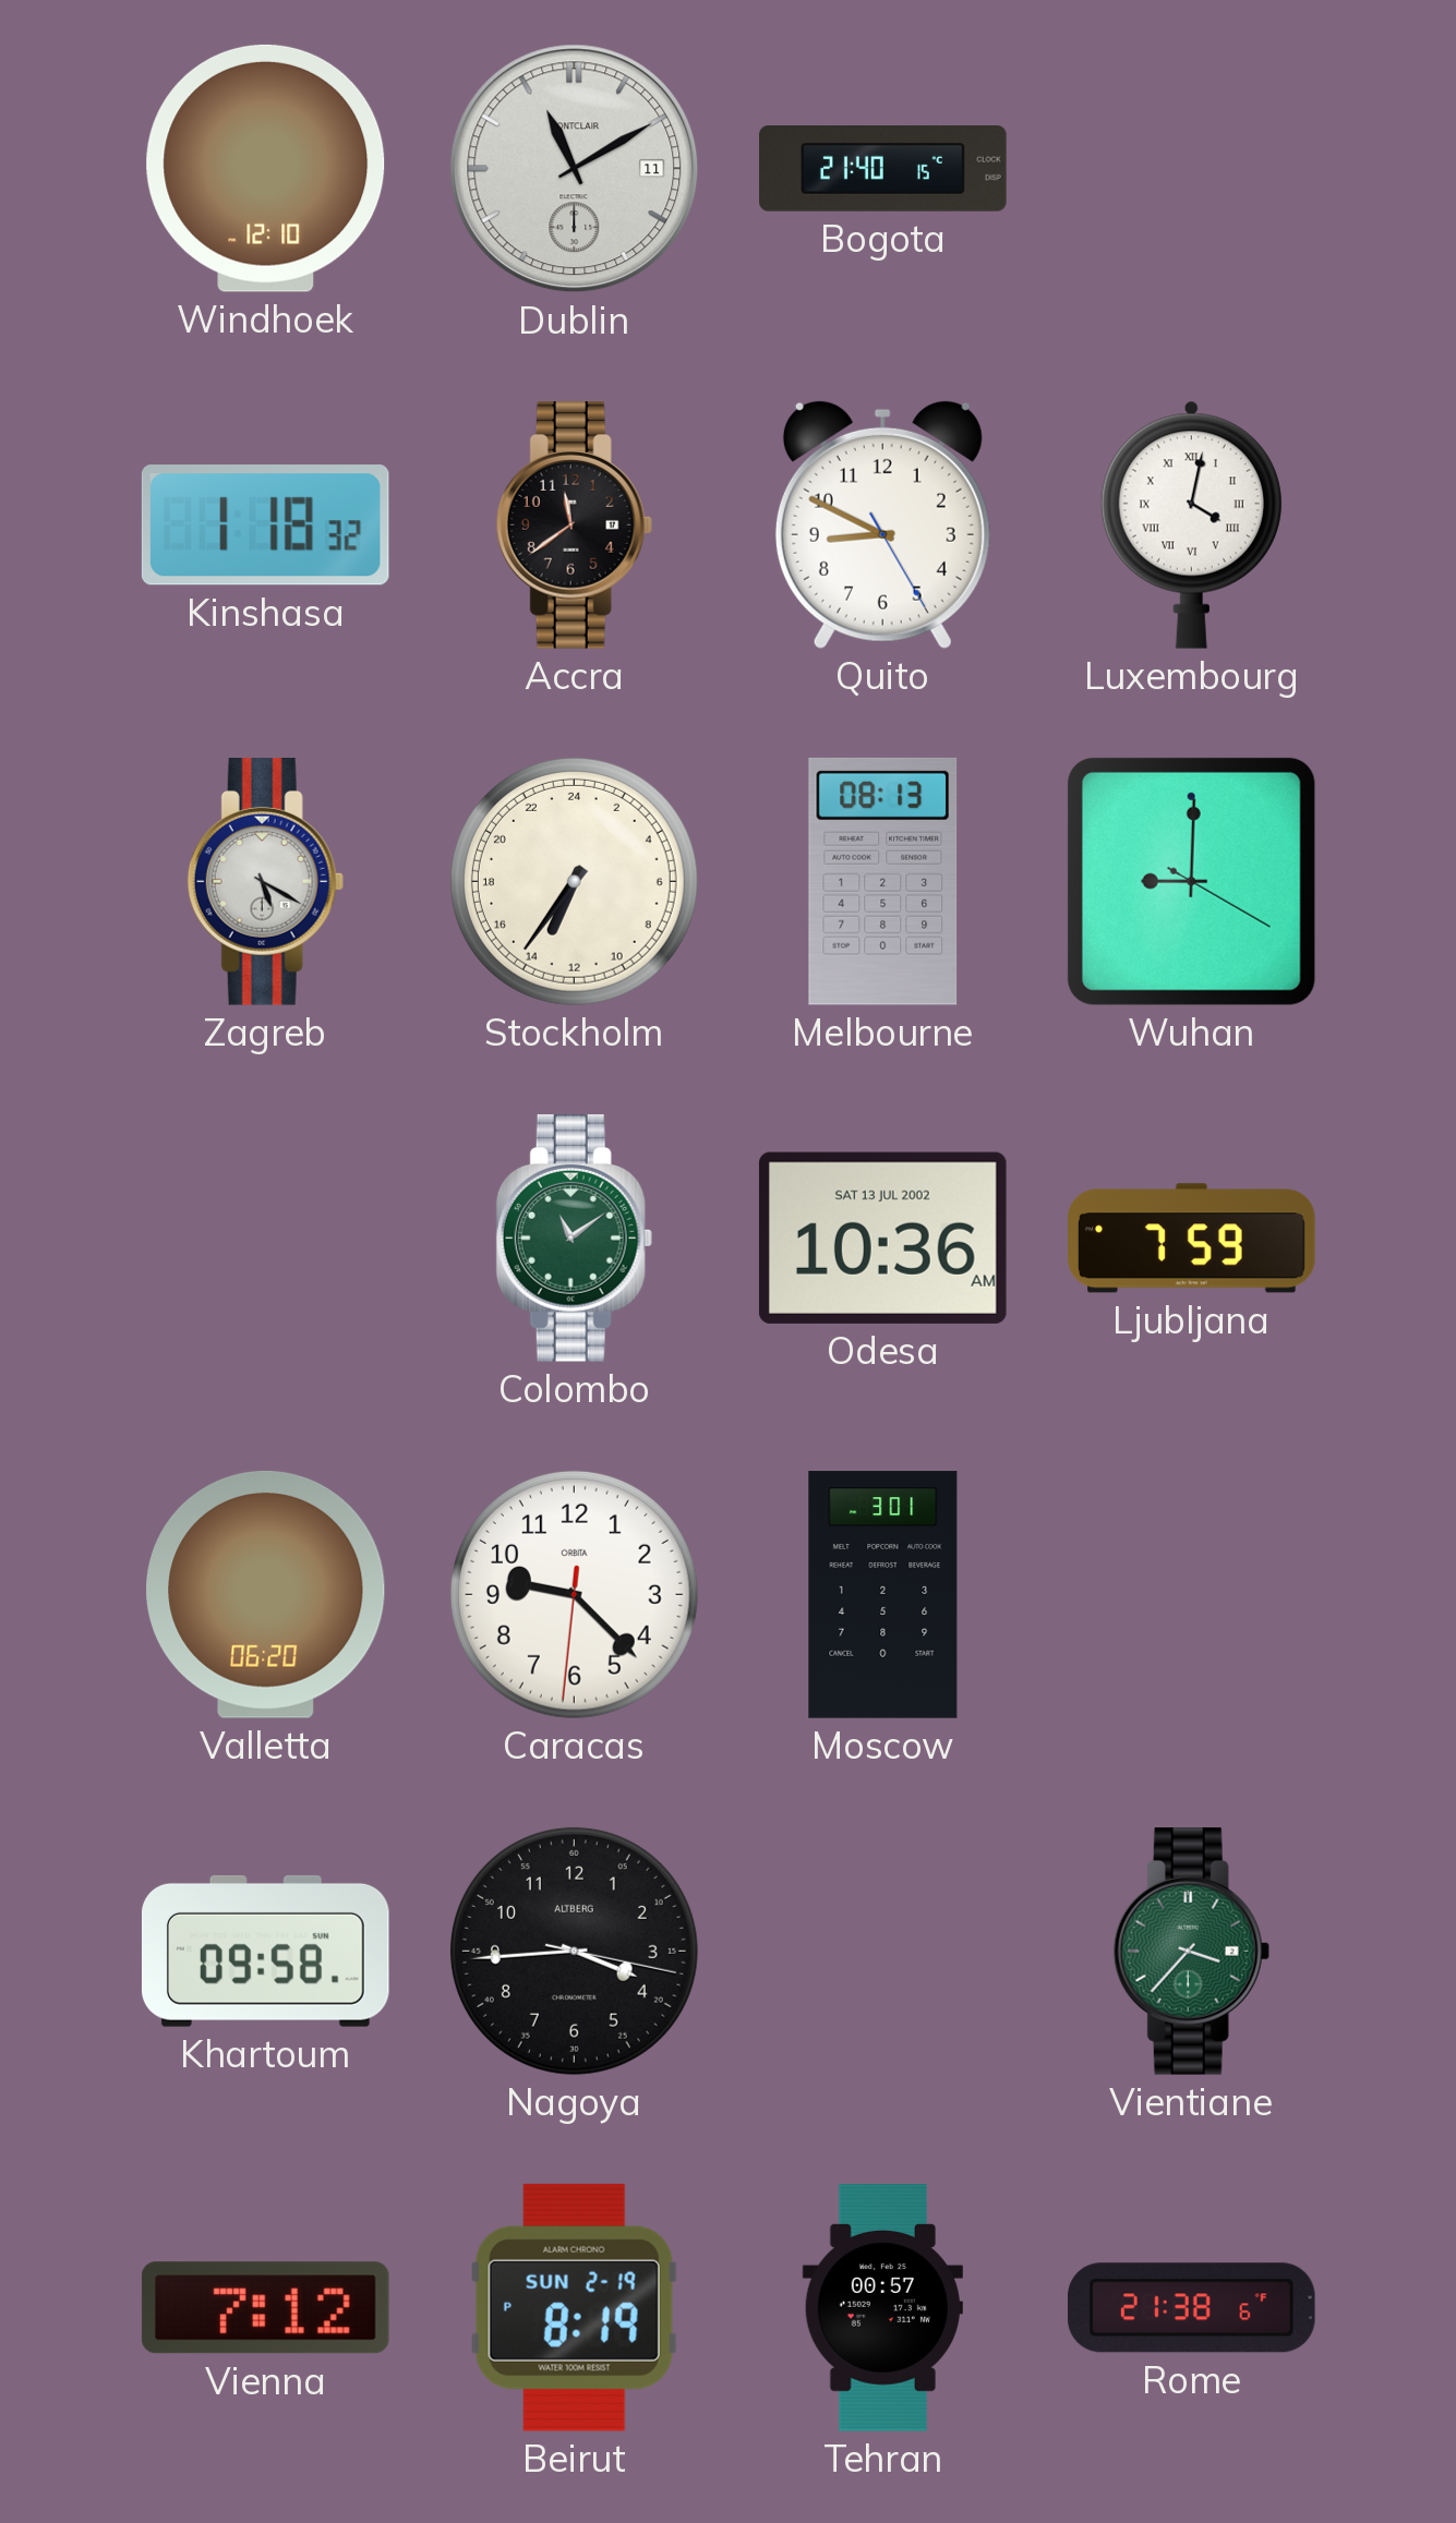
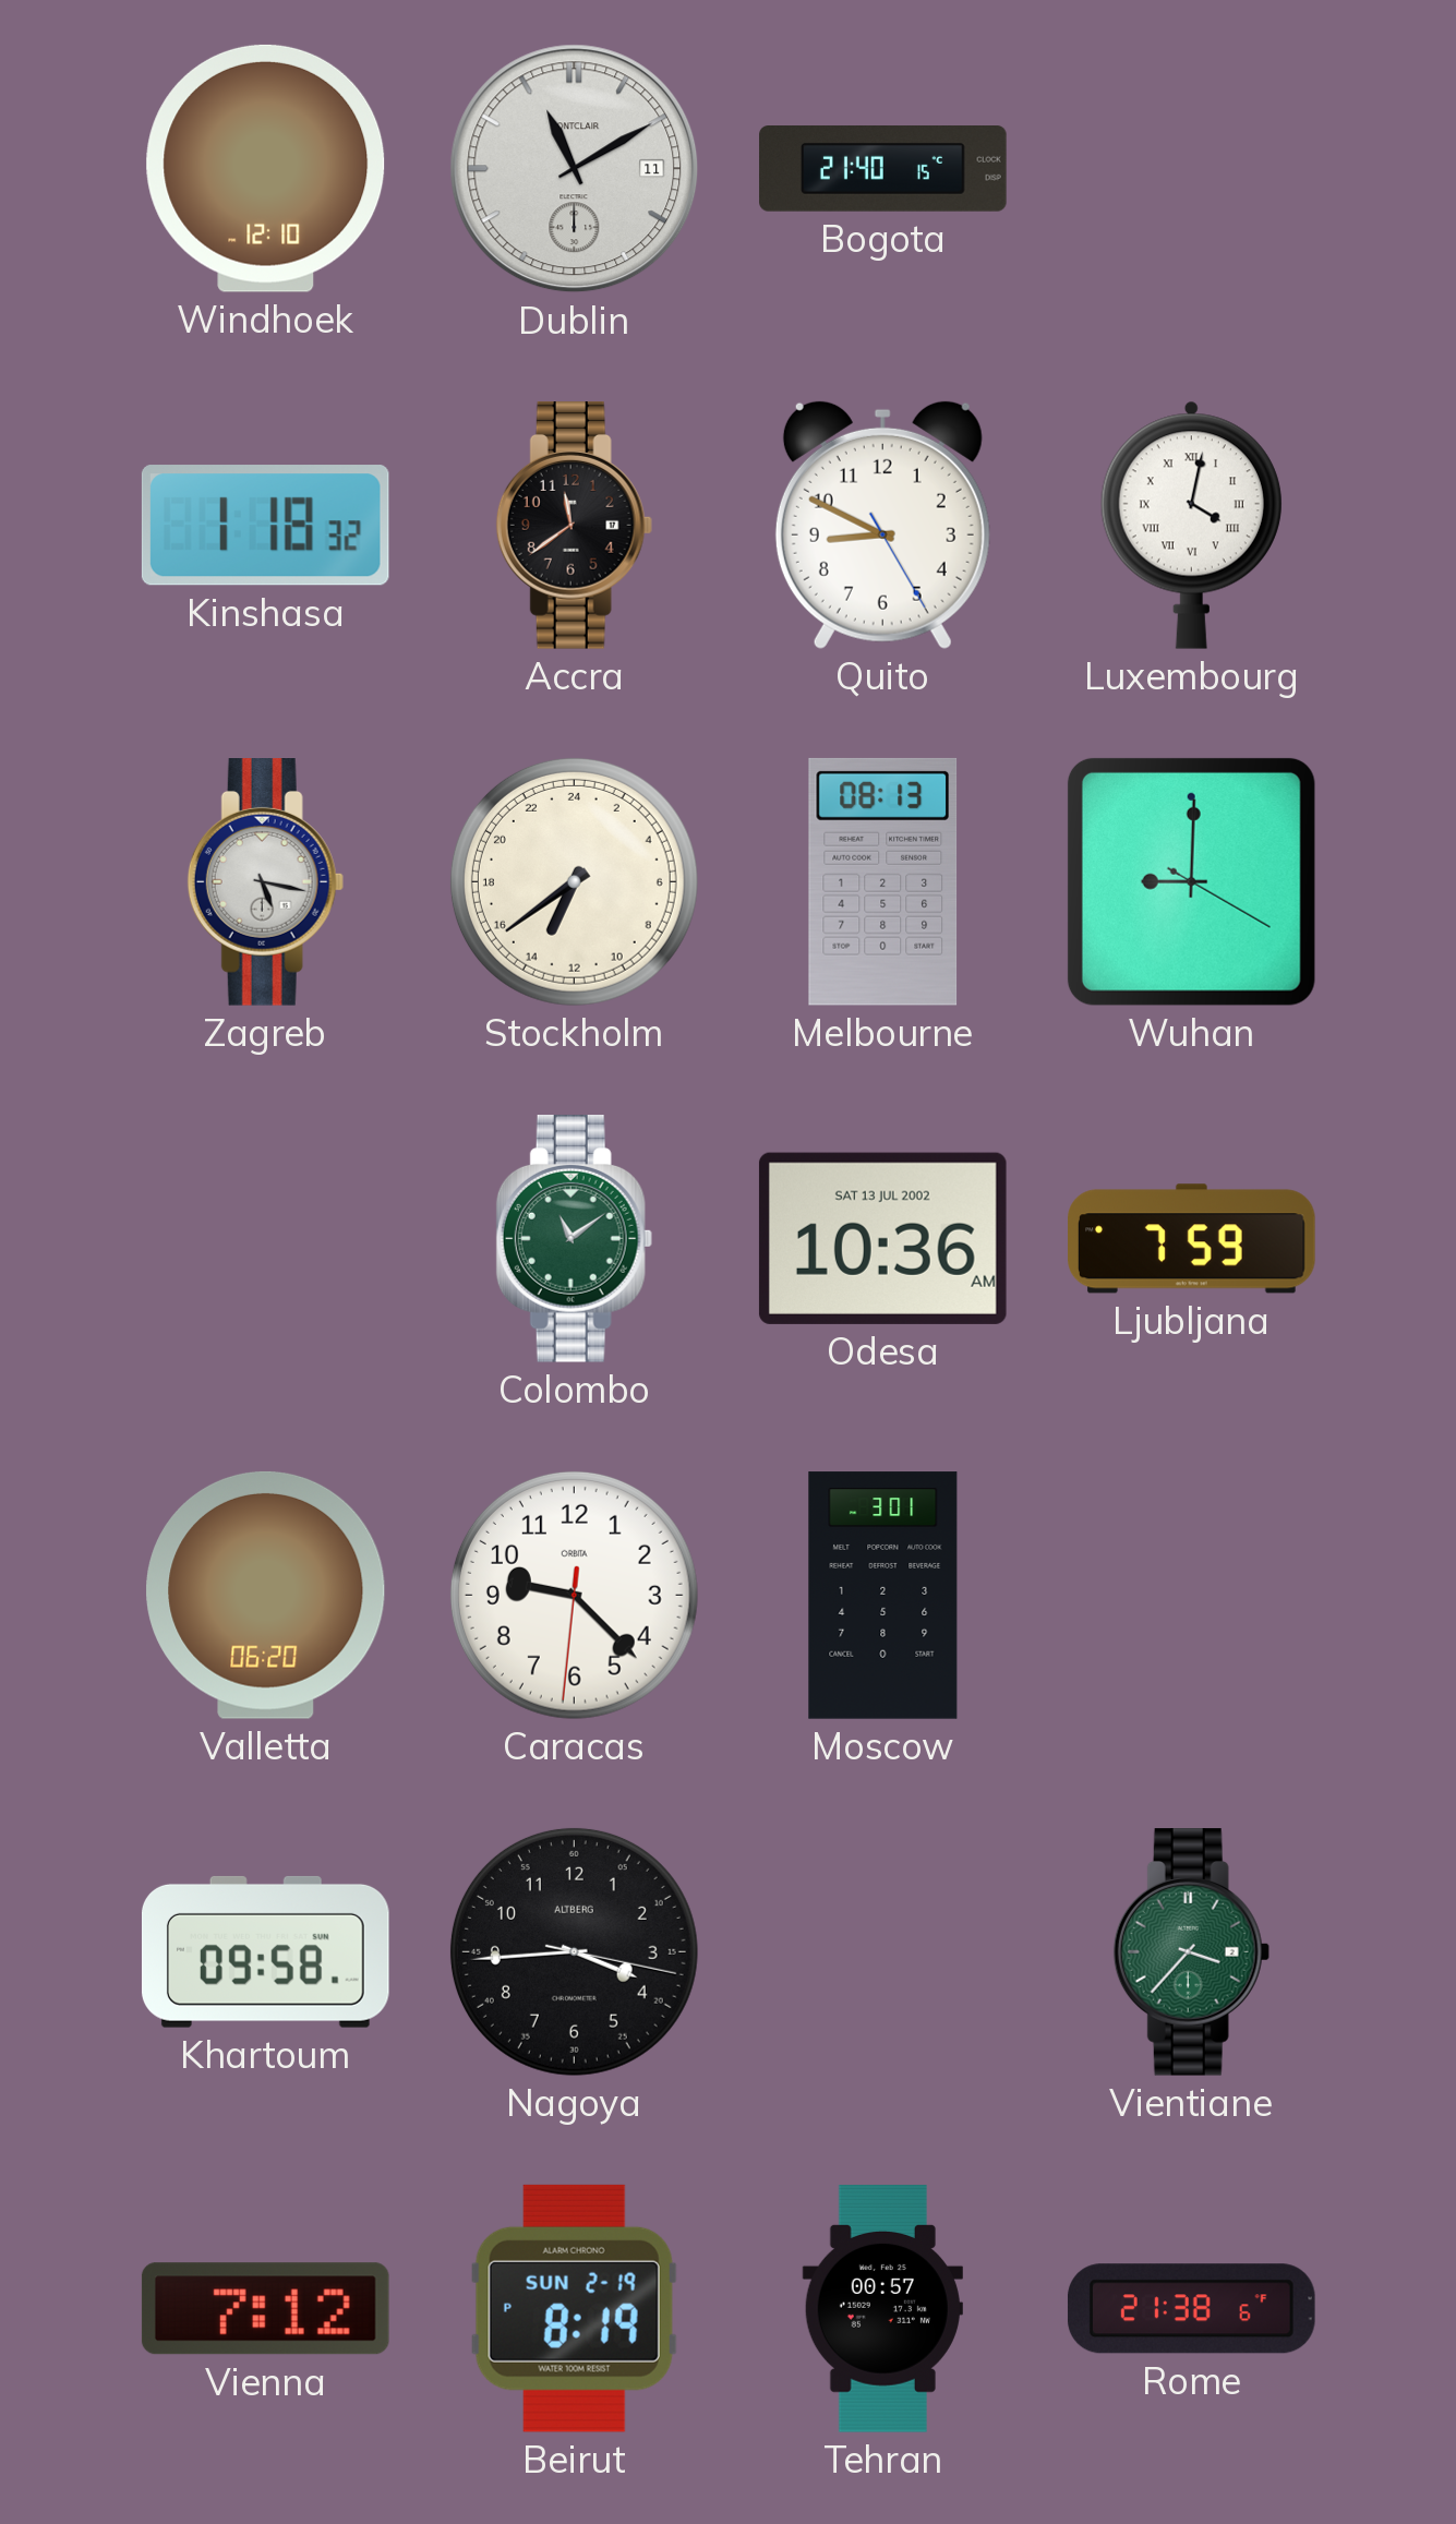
Zagreb: 5:20 -> 5:17
Stockholm: 13:36 -> 13:39
